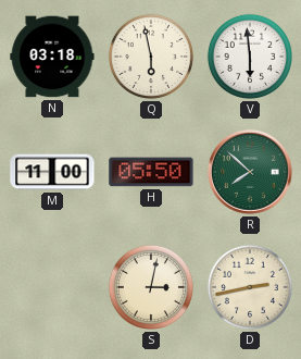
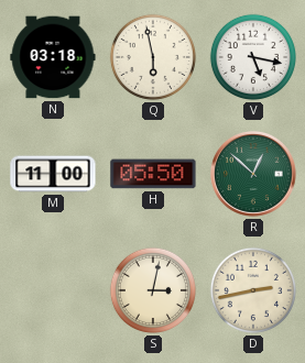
V: 5:59 -> 5:17
R: 7:52 -> 12:52
